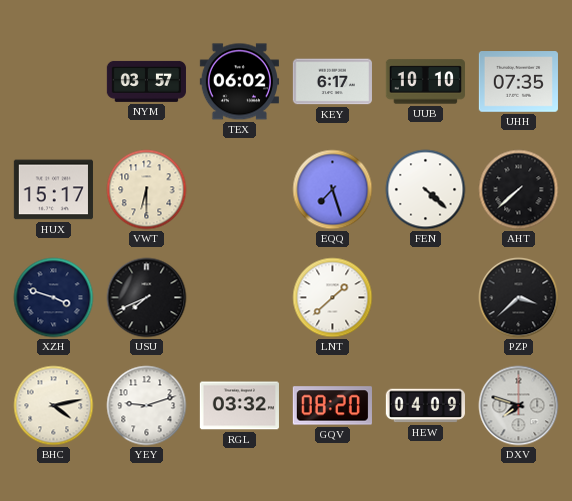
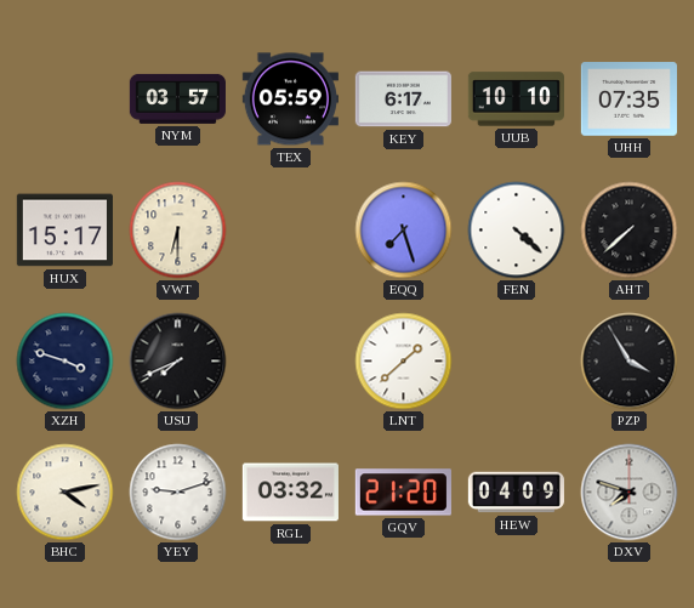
TEX: 06:02 -> 05:59
PZP: 3:38 -> 3:55
GQV: 08:20 -> 21:20
